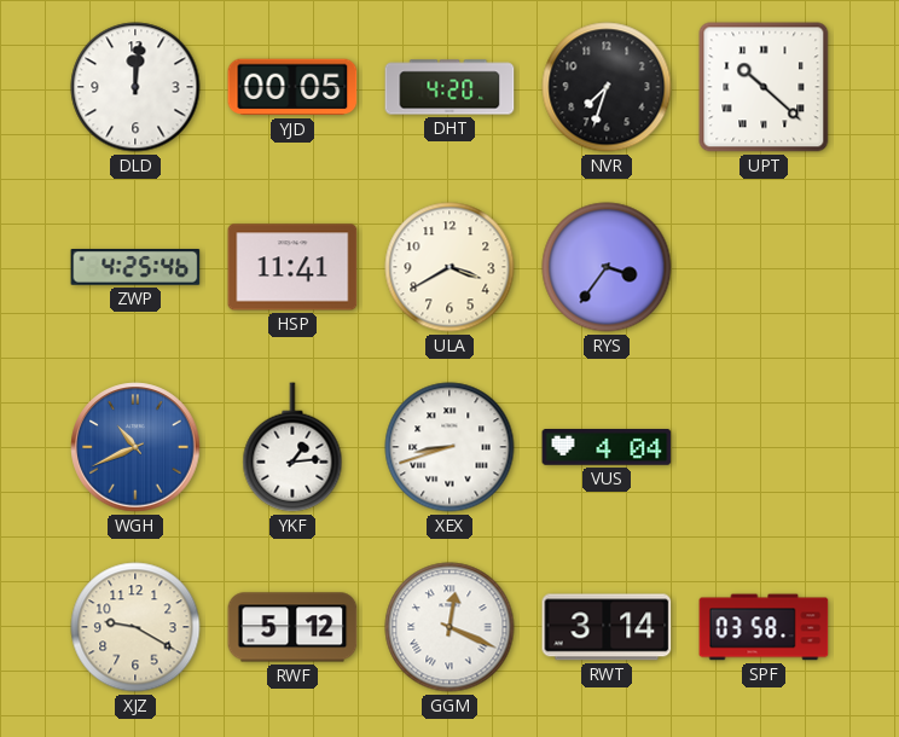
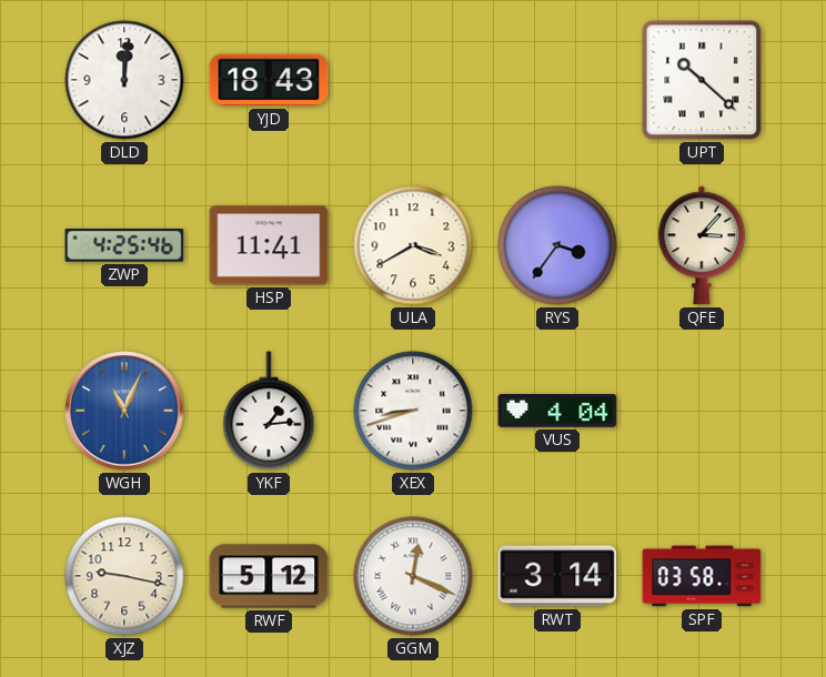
YJD: 00:05 -> 18:43
DHT: 4:20 -> none
NVR: 7:33 -> none
QFE: none -> 3:07
WGH: 10:41 -> 11:04
XJZ: 9:20 -> 9:17
